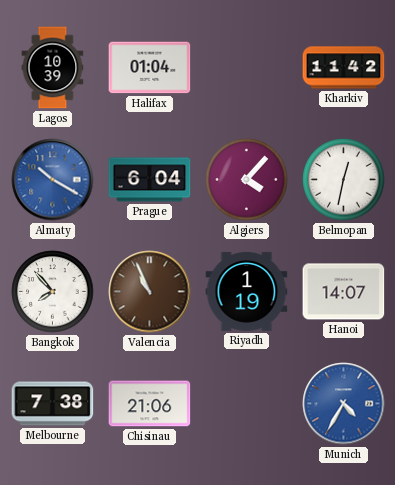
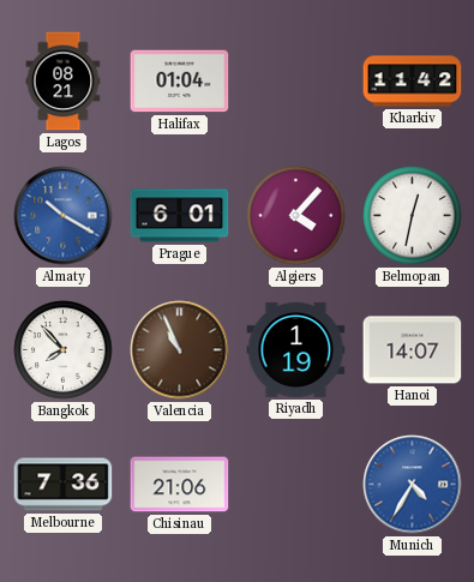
Lagos: 10:39 -> 08:21
Prague: 6:04 -> 6:01
Melbourne: 7:38 -> 7:36
